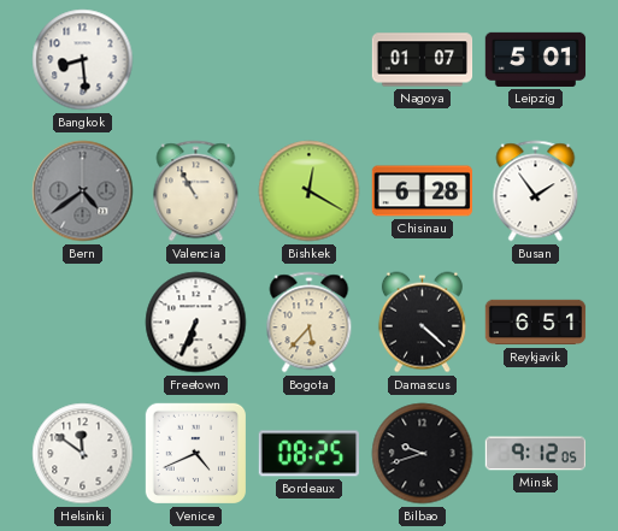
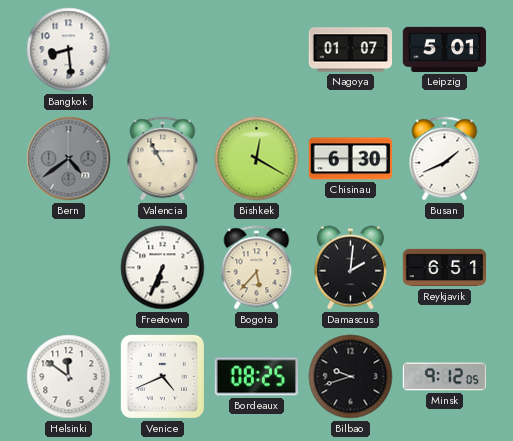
Chisinau: 6:28 -> 6:30
Busan: 1:54 -> 1:41
Damascus: 4:22 -> 2:01
